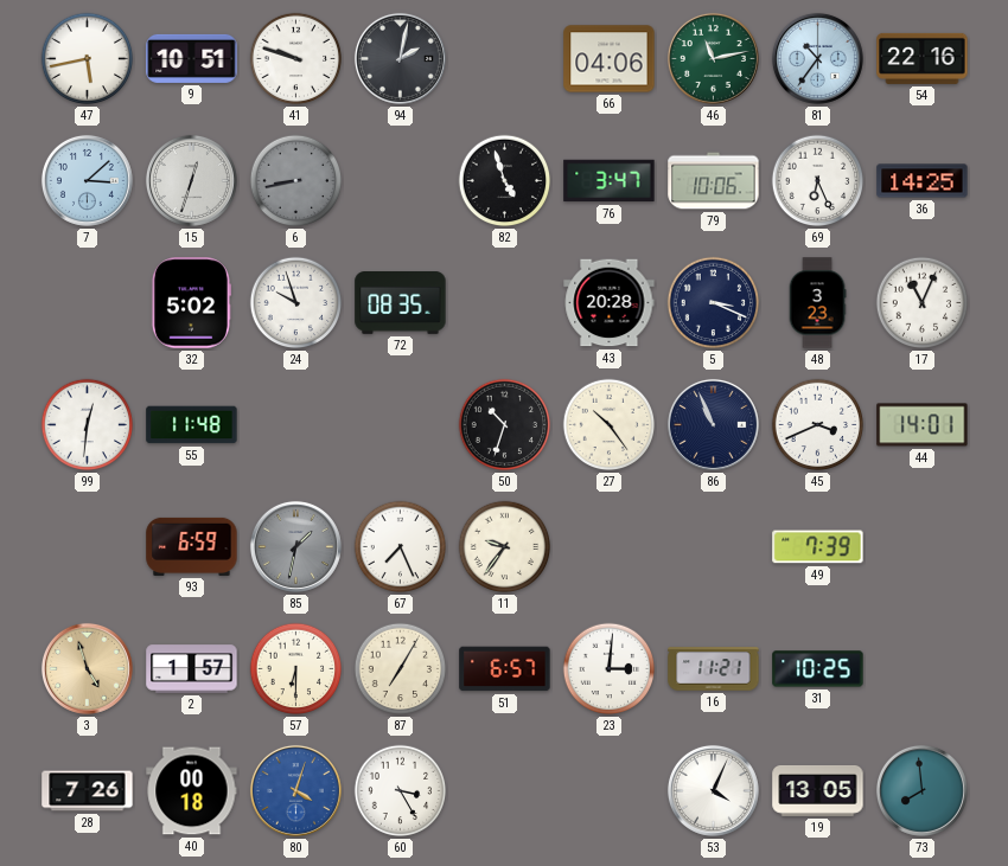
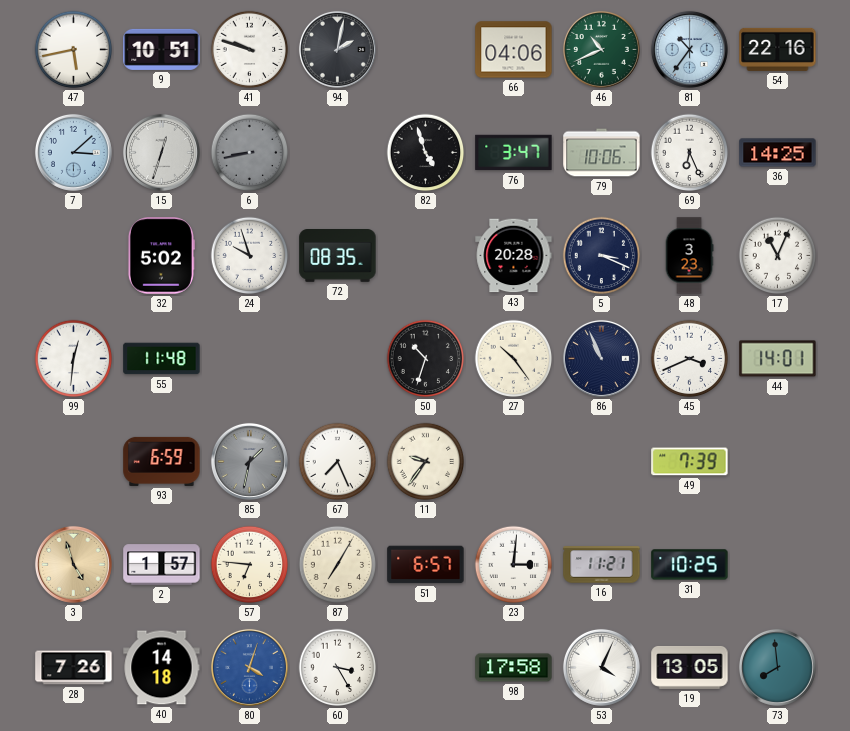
46: 11:13 -> 10:41
57: 6:30 -> 6:46
40: 00:18 -> 14:18
98: none -> 17:58
